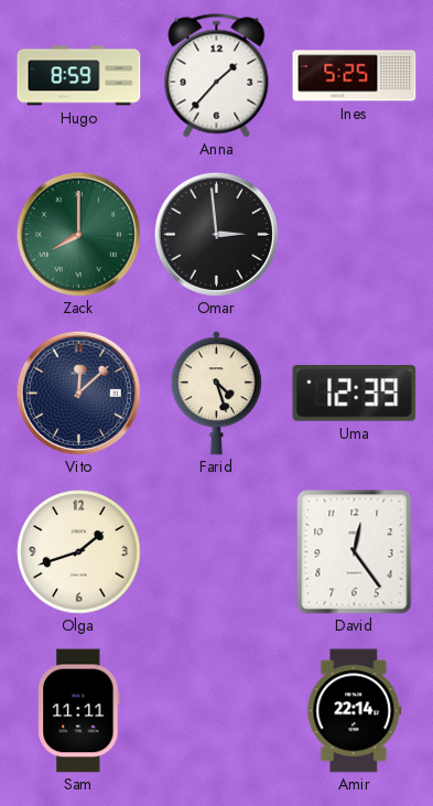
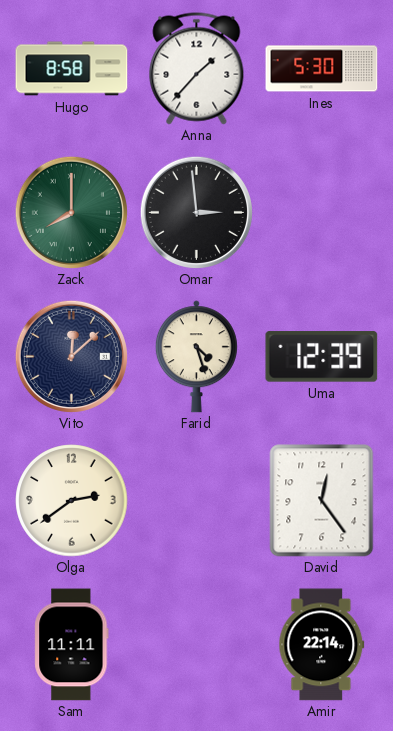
Hugo: 8:59 -> 8:58
Ines: 5:25 -> 5:30
Olga: 1:42 -> 2:39
